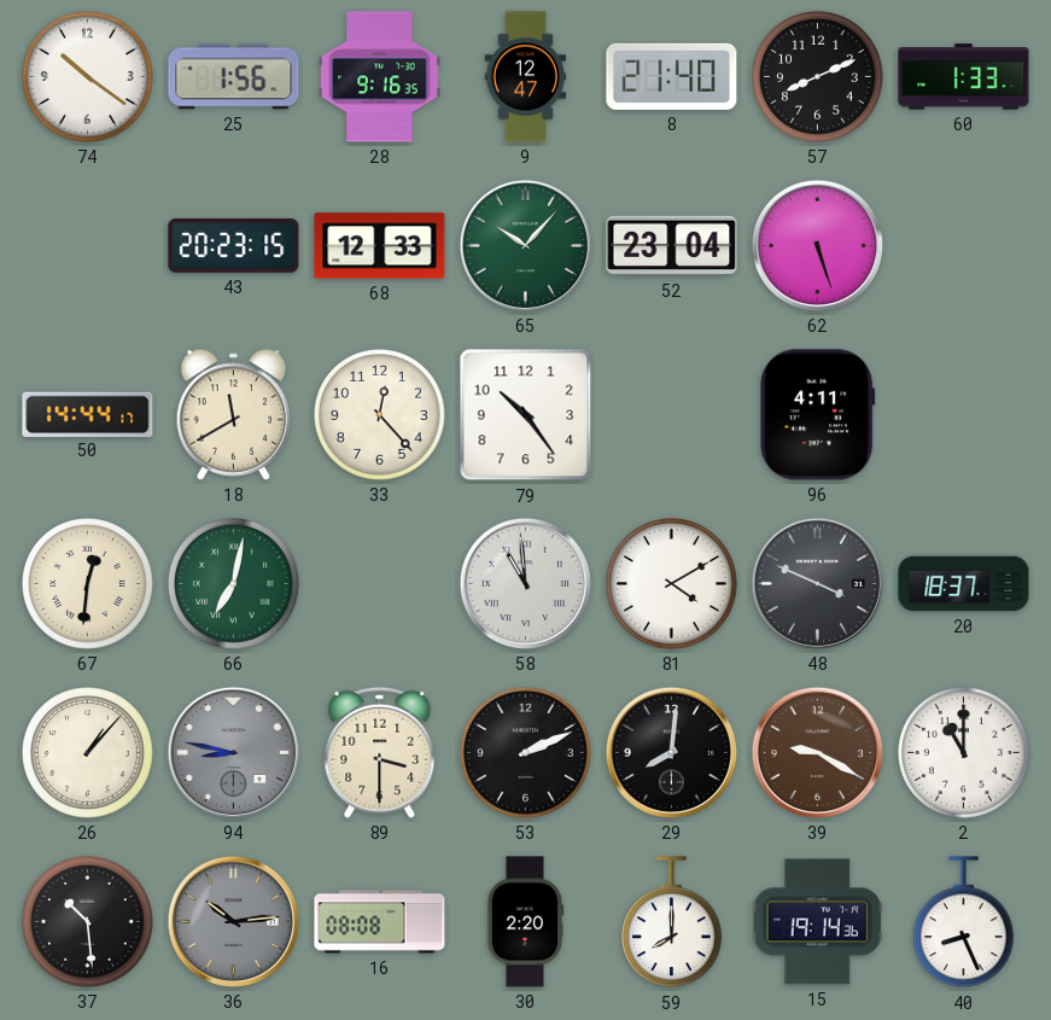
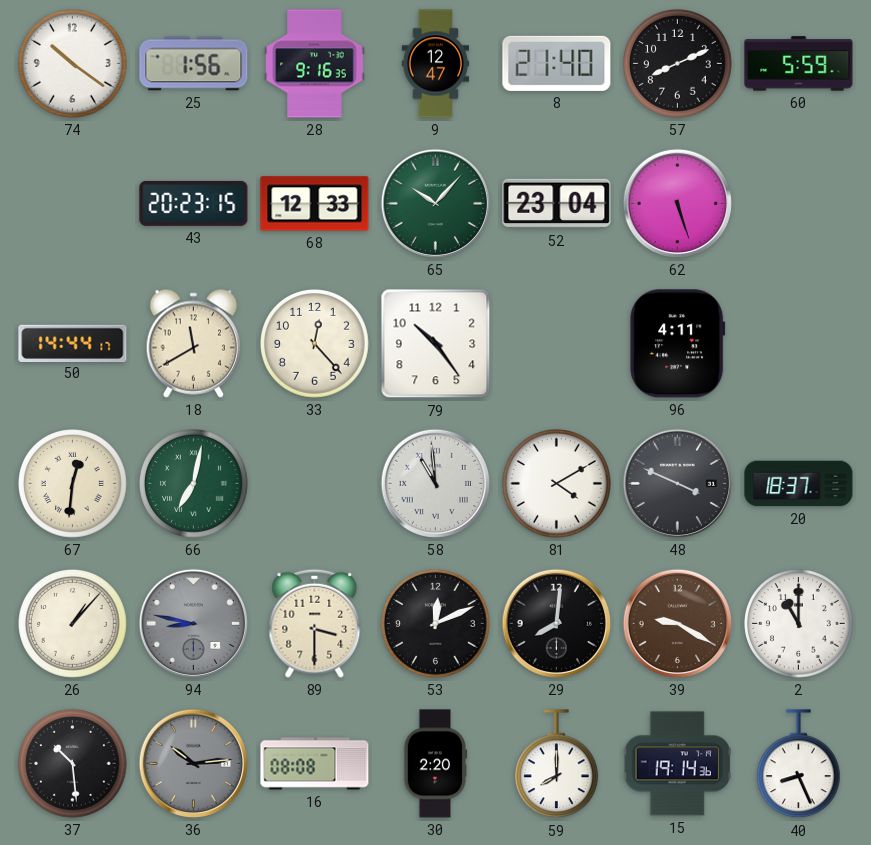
60: 1:33 -> 5:59
53: 2:11 -> 12:11
